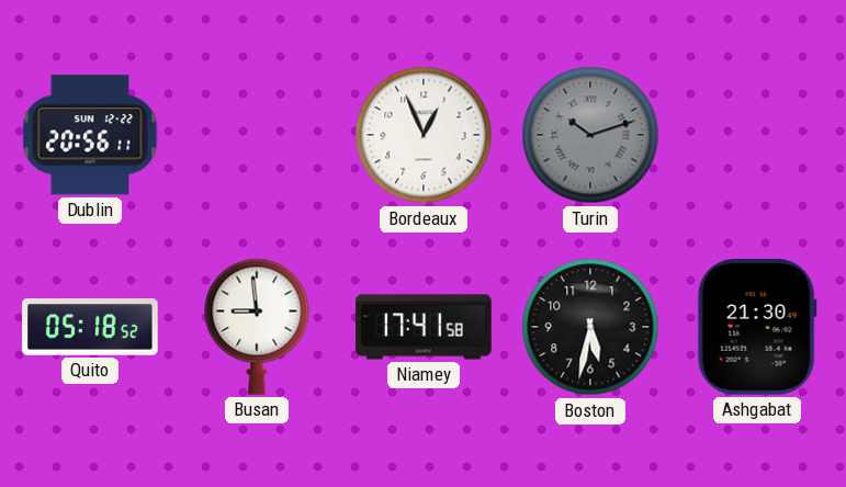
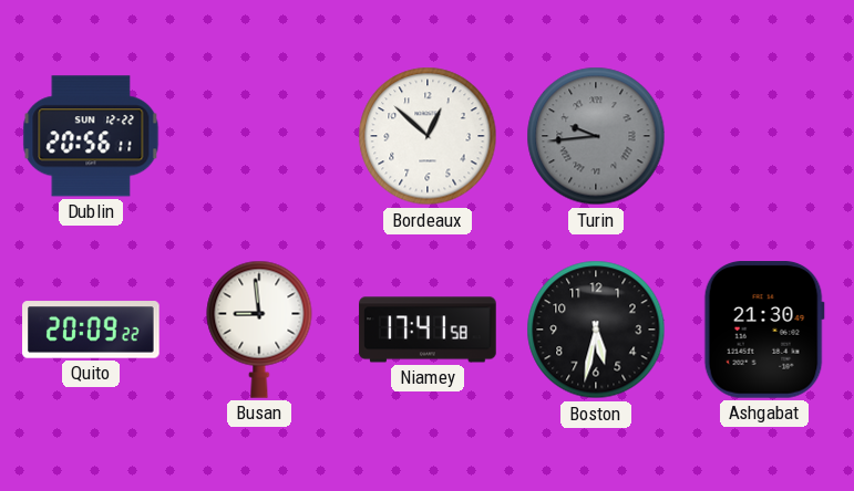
Bordeaux: 12:56 -> 12:52
Turin: 10:12 -> 9:44
Quito: 05:18 -> 20:09
